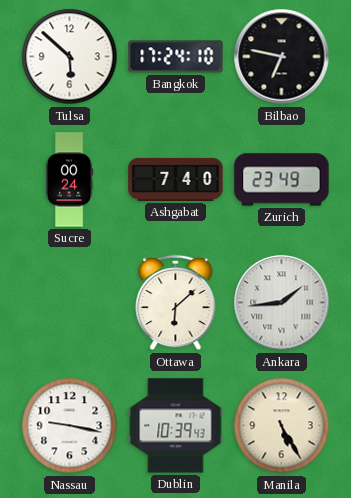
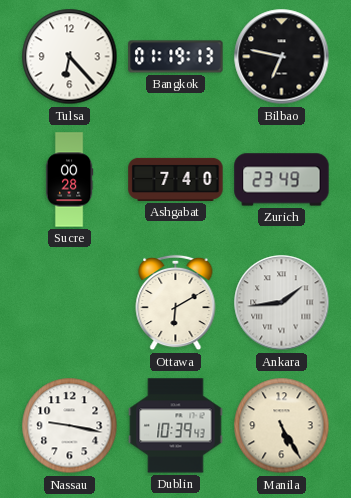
Tulsa: 5:52 -> 6:23
Bangkok: 17:24 -> 01:19
Sucre: 00:24 -> 00:28
Ottawa: 6:08 -> 6:10
